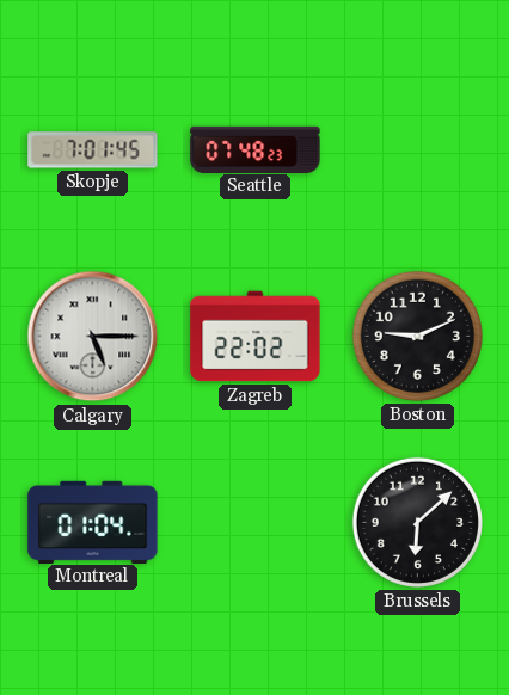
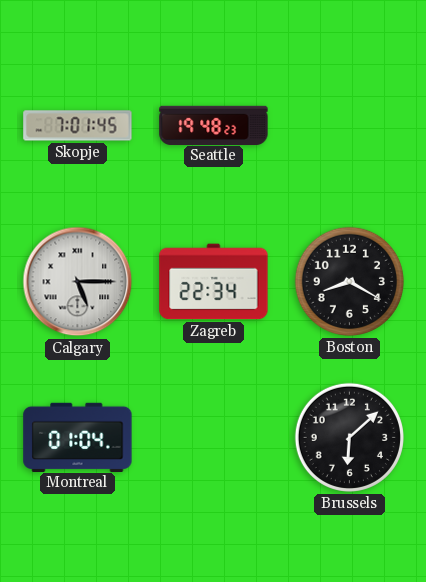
Seattle: 07:48 -> 19:48
Zagreb: 22:02 -> 22:34
Boston: 9:11 -> 8:20
